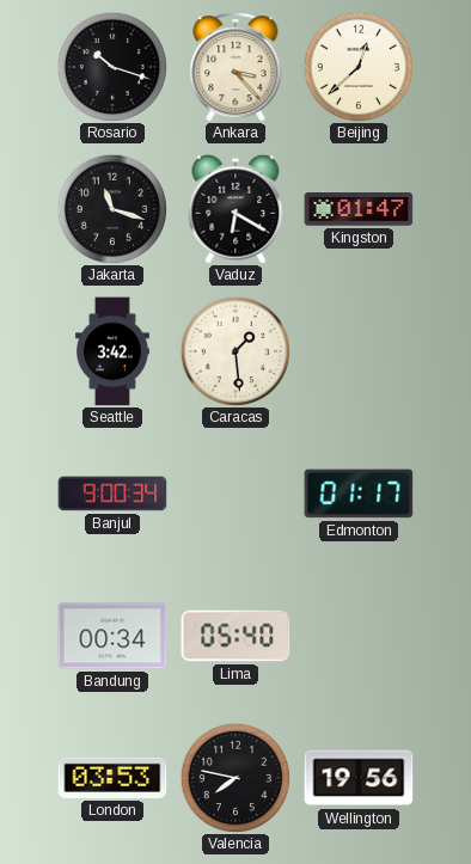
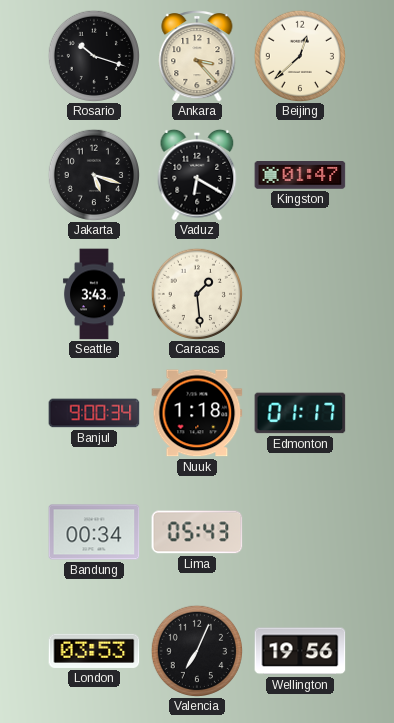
Jakarta: 11:18 -> 5:18
Seattle: 3:42 -> 3:43
Nuuk: none -> 1:18
Lima: 05:40 -> 05:43
Valencia: 7:47 -> 7:04
